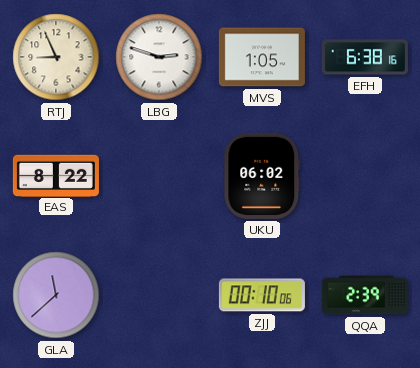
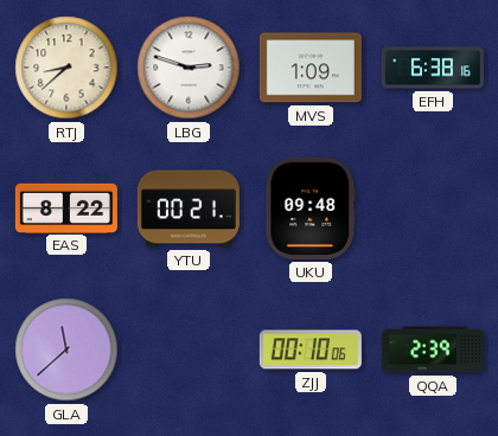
RTJ: 8:56 -> 8:38
MVS: 1:05 -> 1:09
YTU: none -> 00:21
UKU: 06:02 -> 09:48
